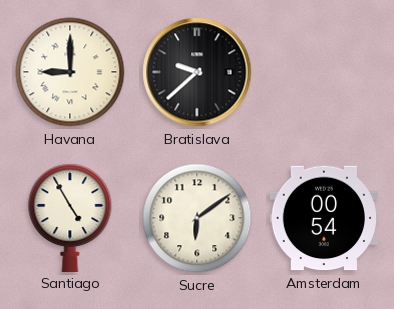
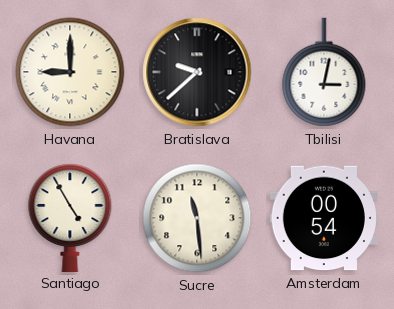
Tbilisi: none -> 3:02
Sucre: 6:09 -> 11:29
